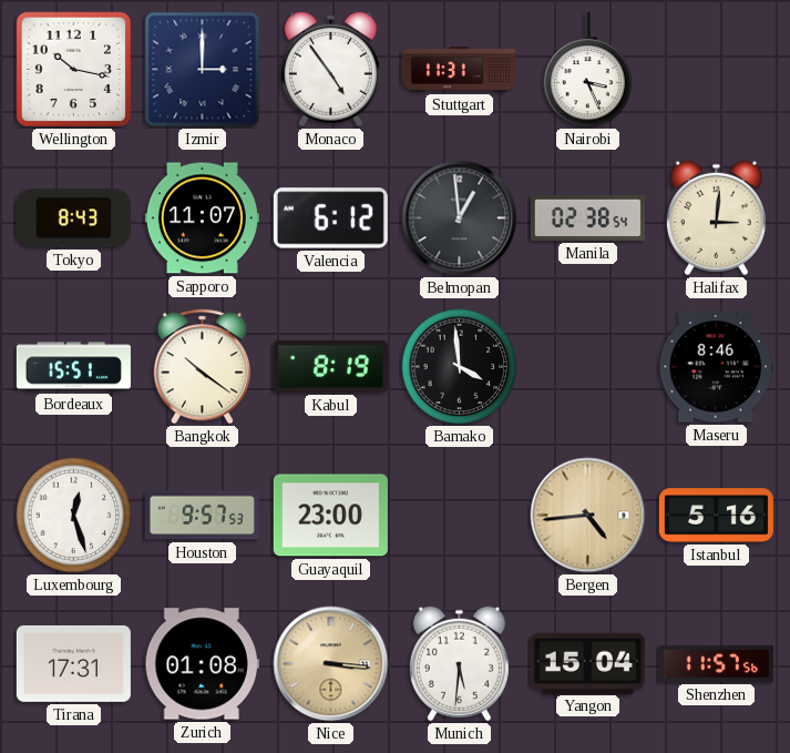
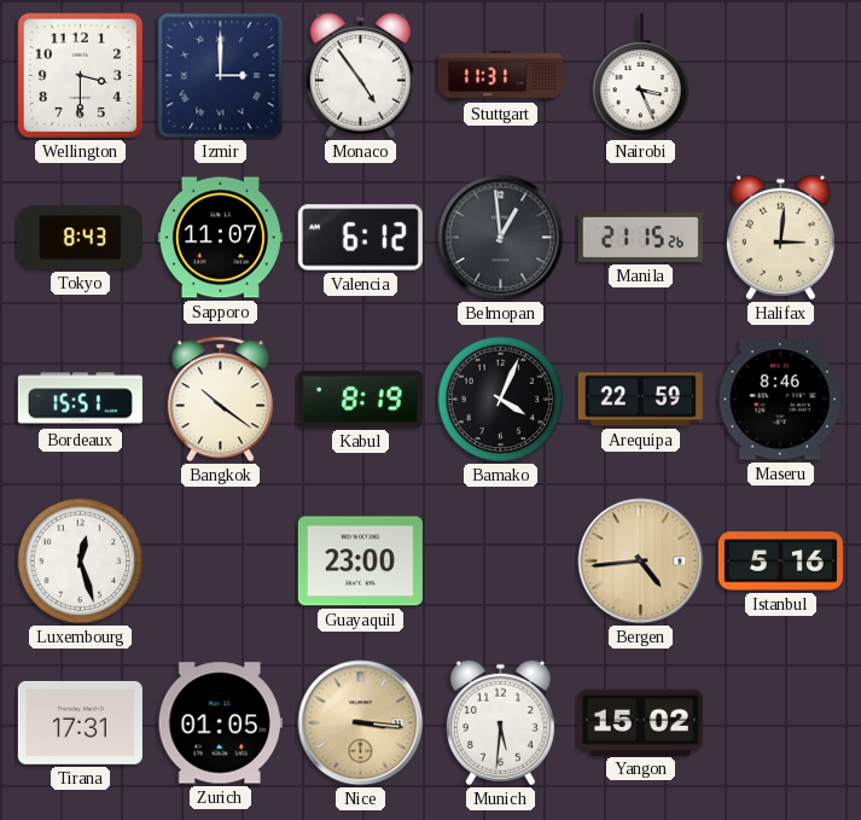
Wellington: 10:17 -> 3:30
Manila: 02:38 -> 21:15
Bamako: 3:59 -> 4:04
Arequipa: none -> 22:59
Houston: 9:57 -> none
Zurich: 01:08 -> 01:05
Yangon: 15:04 -> 15:02
Shenzhen: 11:57 -> none
